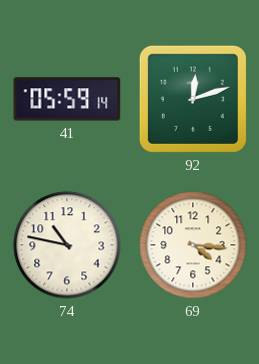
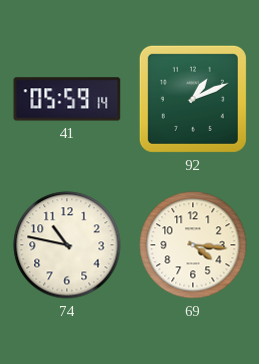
92: 12:12 -> 1:11
